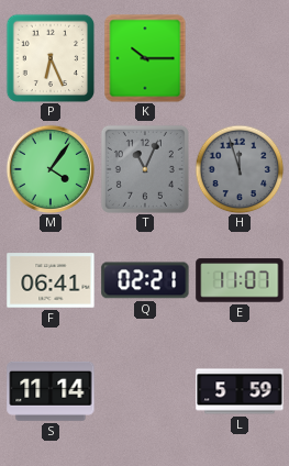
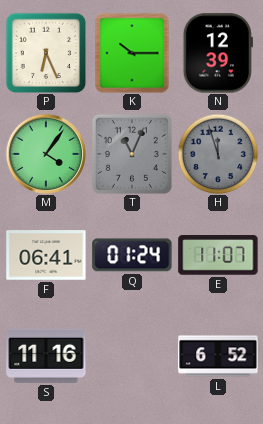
N: none -> 12:39
Q: 02:21 -> 01:24
S: 11:14 -> 11:16
L: 5:59 -> 6:52
